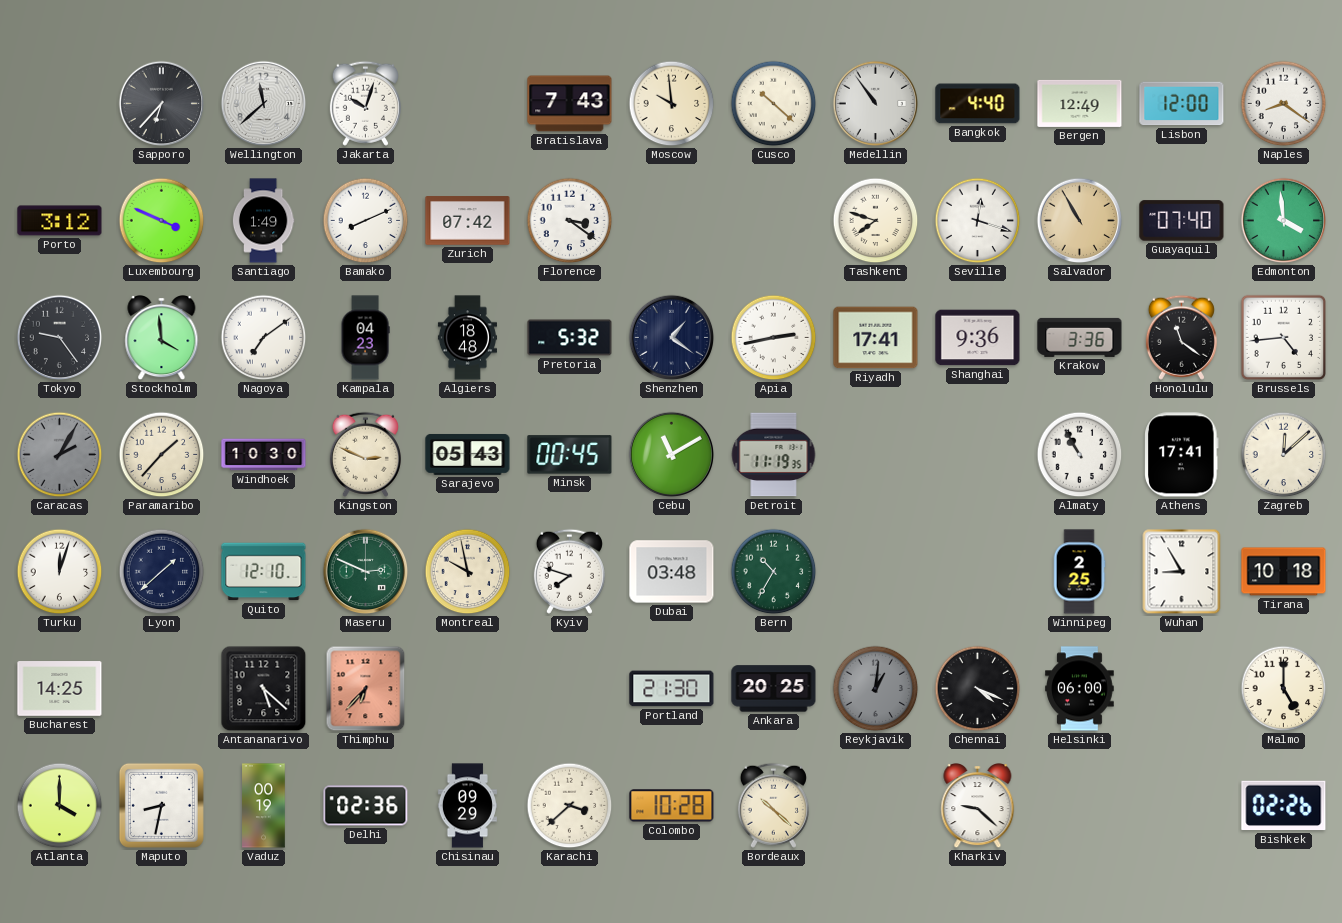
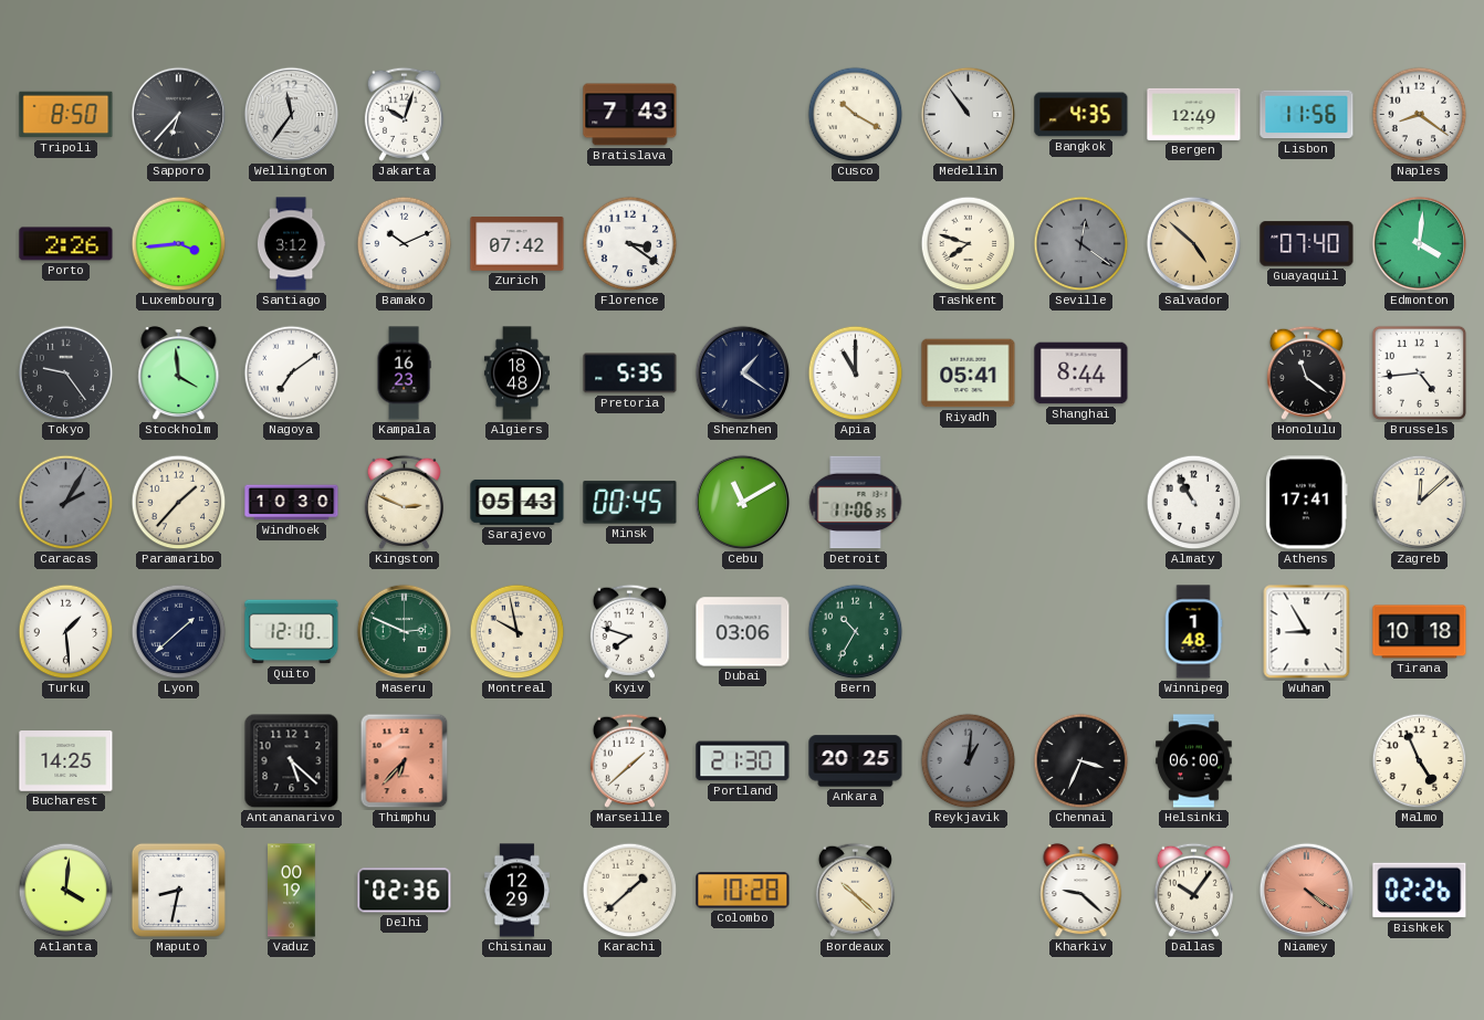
Tripoli: none -> 8:50
Wellington: 11:38 -> 11:36
Moscow: 9:59 -> none
Cusco: 10:22 -> 10:20
Bangkok: 4:40 -> 4:35
Lisbon: 12:00 -> 11:56
Porto: 3:12 -> 2:26
Luxembourg: 3:49 -> 3:44
Santiago: 1:49 -> 3:12
Bamako: 8:11 -> 10:11
Seville: 12:18 -> 12:21
Seville dial: white -> grey
Salvador: 10:55 -> 4:52
Edmonton: 3:59 -> 4:01
Kampala: 04:23 -> 16:23
Pretoria: 5:32 -> 5:35
Apia: 2:43 -> 11:00
Riyadh: 17:41 -> 05:41
Shanghai: 9:36 -> 8:44
Krakow: 3:36 -> none
Detroit: 11:19 -> 11:06
Turku: 12:03 -> 1:29
Dubai: 03:48 -> 03:06
Winnipeg: 2:25 -> 1:48
Marseille: none -> 1:38
Chennai: 4:19 -> 3:34
Malmo: 5:00 -> 4:56
Atlanta: 4:00 -> 4:01
Chisinau: 09:29 -> 12:29
Karachi: 3:38 -> 1:38
Dallas: none -> 10:06
Niamey: none -> 4:21
